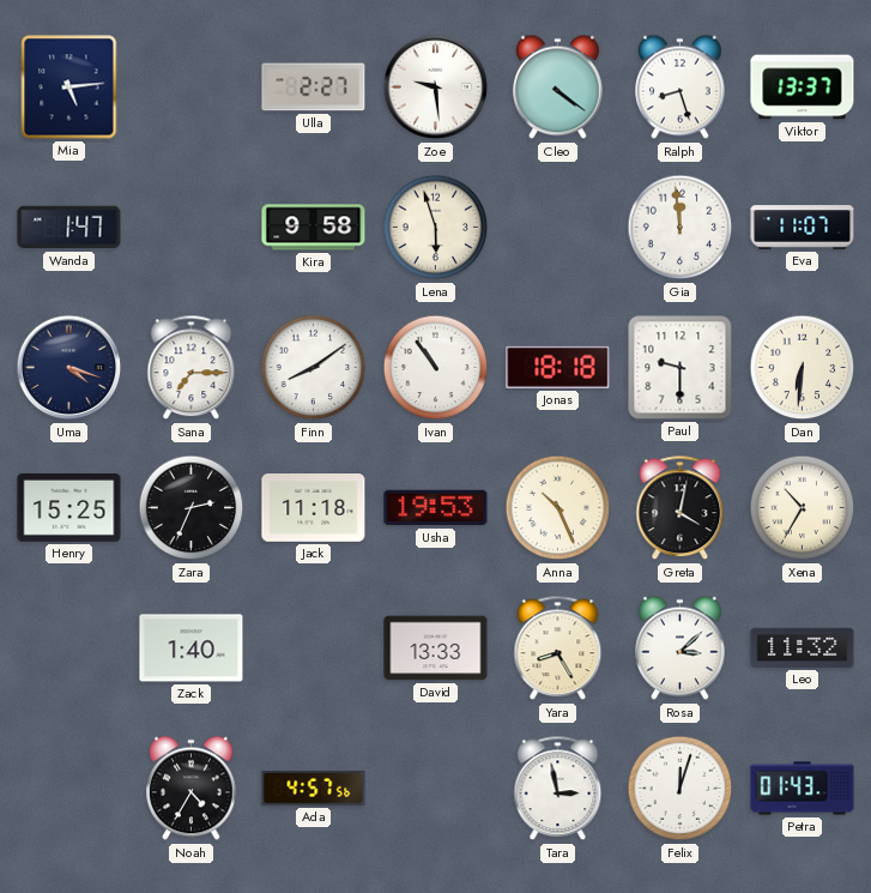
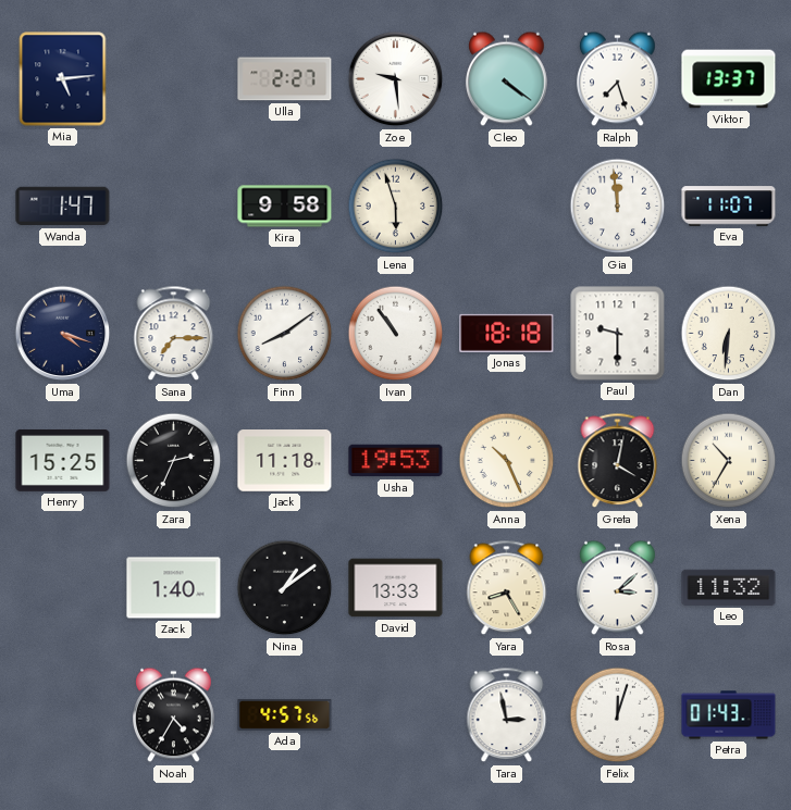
Ralph: 8:27 -> 7:27
Nina: none -> 1:09
